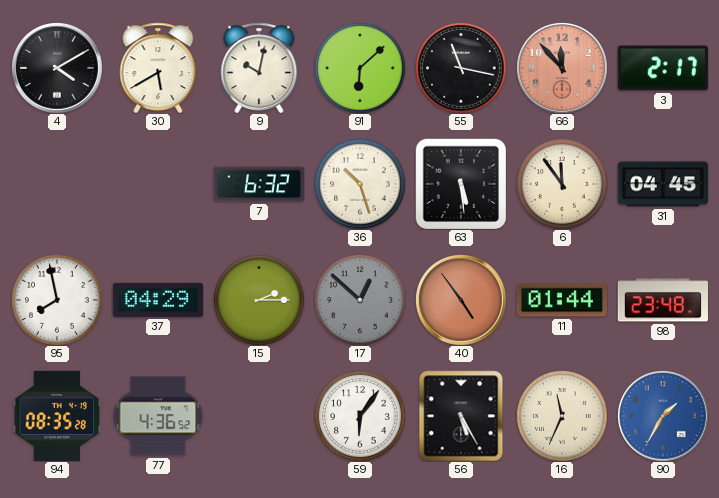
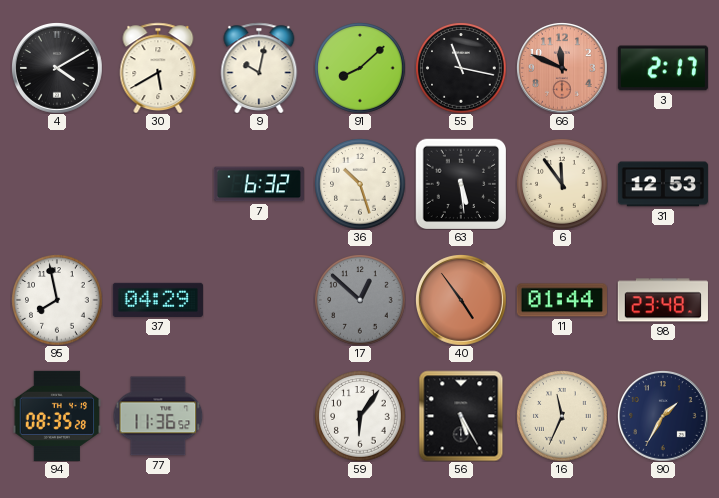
91: 6:08 -> 8:08
66: 11:53 -> 11:49
31: 04:45 -> 12:53
15: 2:15 -> none
77: 4:36 -> 11:36
90 dial: blue -> navy
